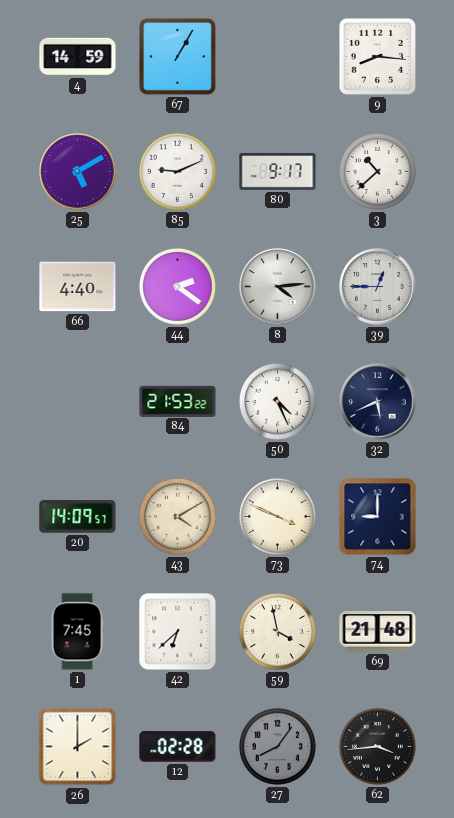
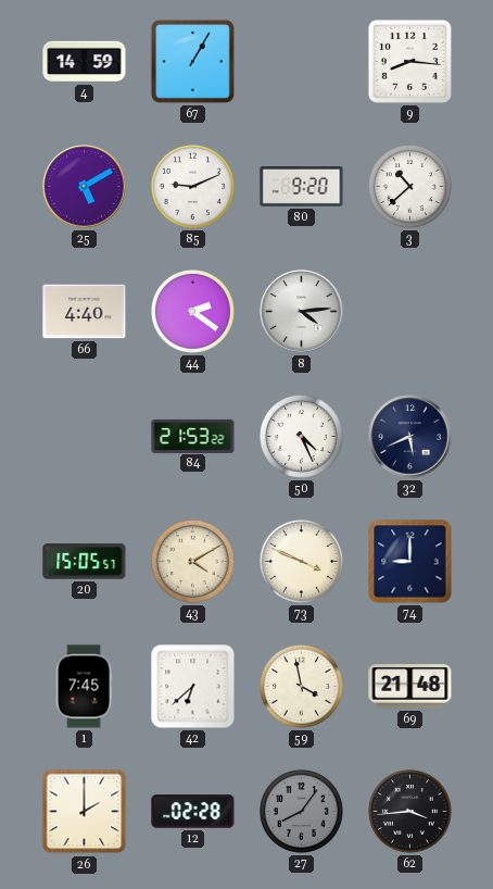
80: 9:17 -> 9:20
39: 12:45 -> none
20: 14:09 -> 15:05
